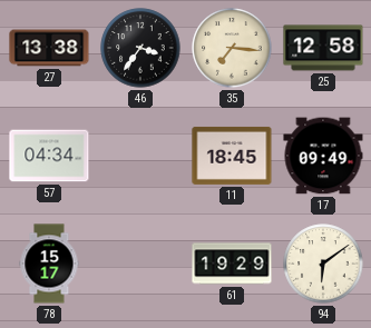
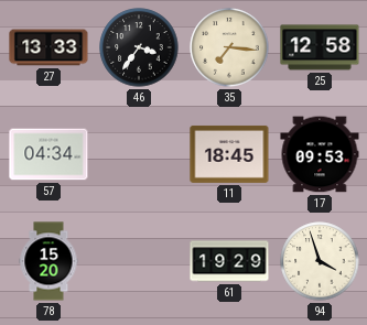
27: 13:38 -> 13:33
17: 09:49 -> 09:53
78: 15:17 -> 15:20
94: 6:09 -> 3:57
